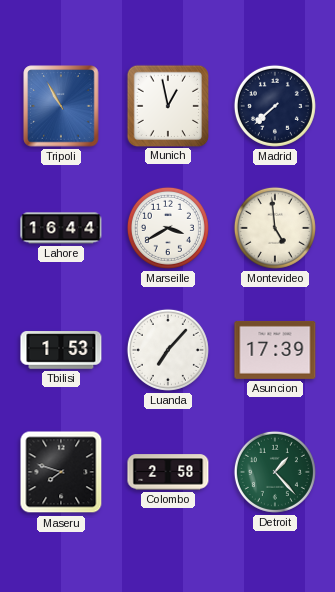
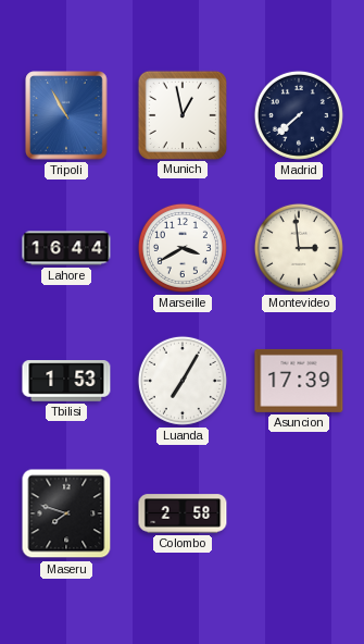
Montevideo: 4:59 -> 2:59
Luanda: 7:07 -> 7:05
Detroit: 1:23 -> none
